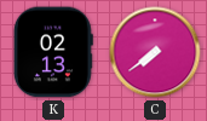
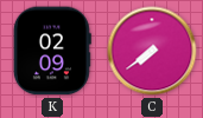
K: 02:13 -> 02:09
